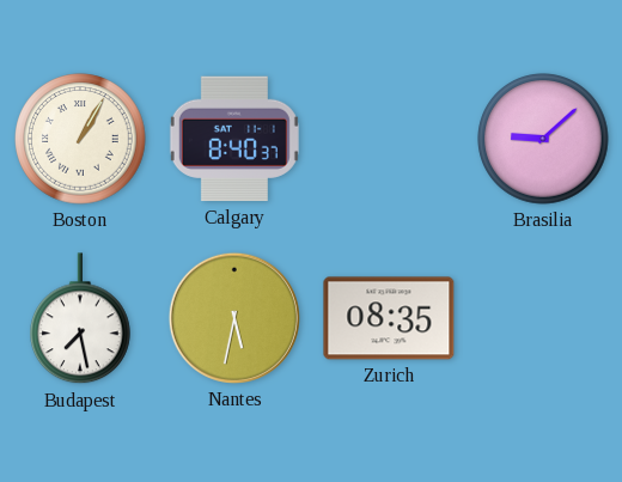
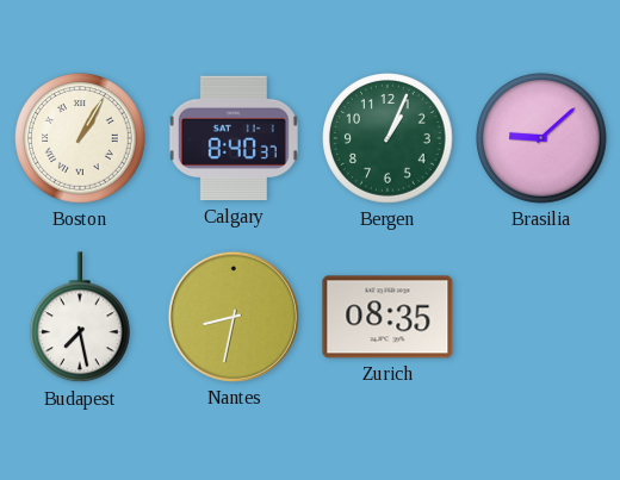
Bergen: none -> 1:04
Nantes: 5:32 -> 8:32
